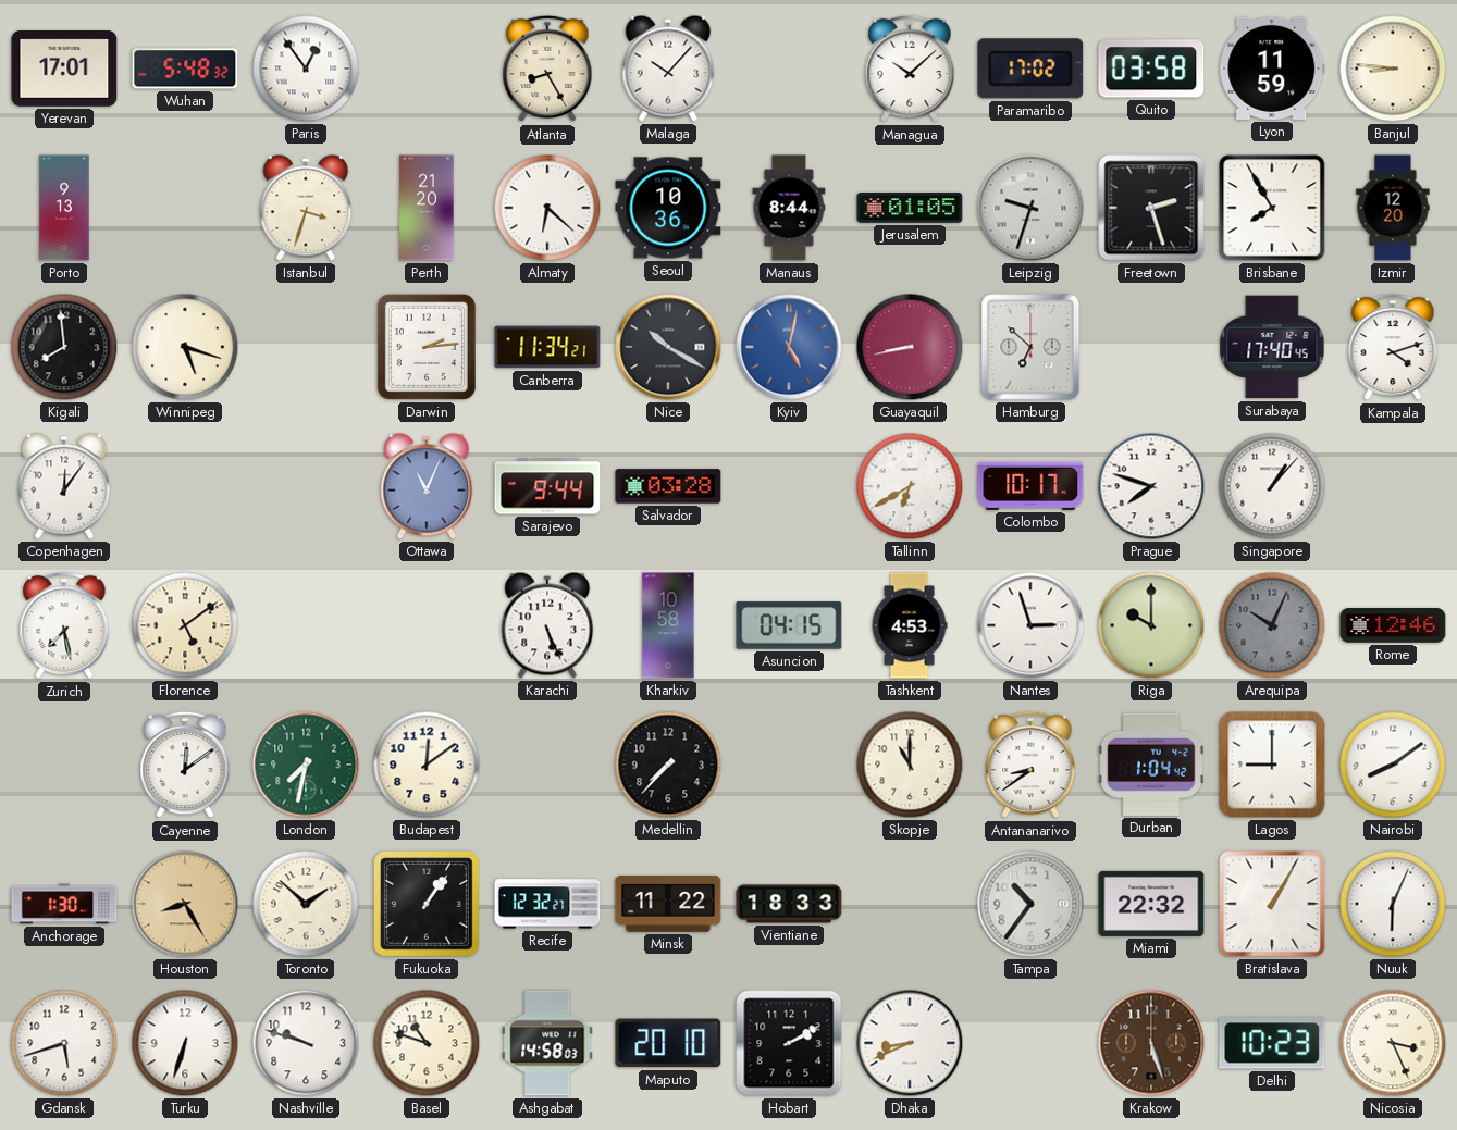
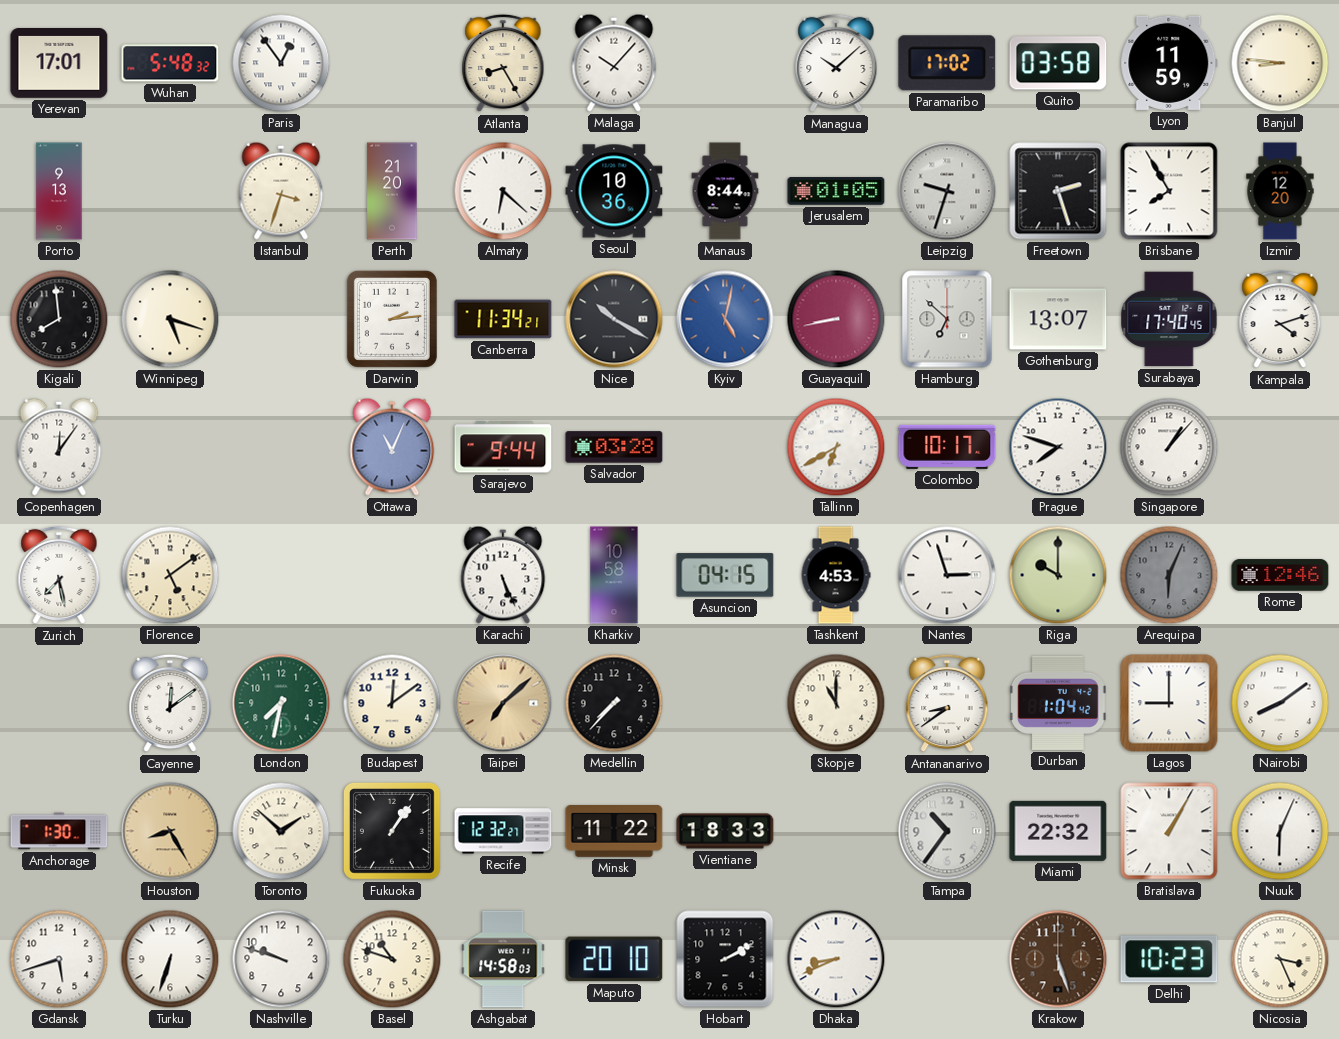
Gothenburg: none -> 13:07
Arequipa: 10:04 -> 6:04
Taipei: none -> 7:08
